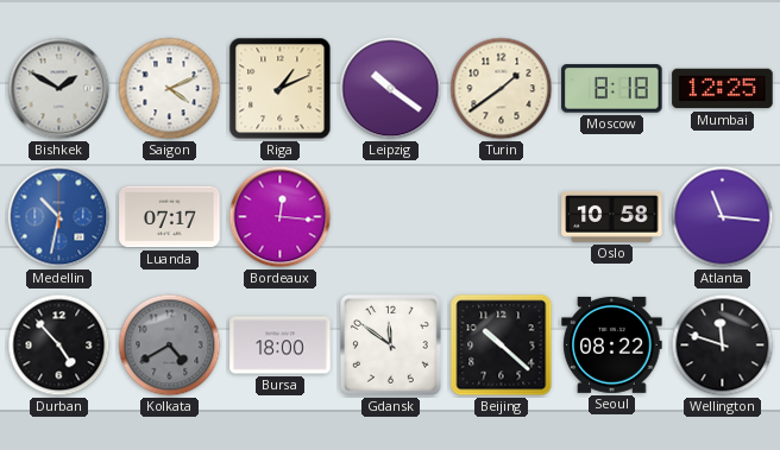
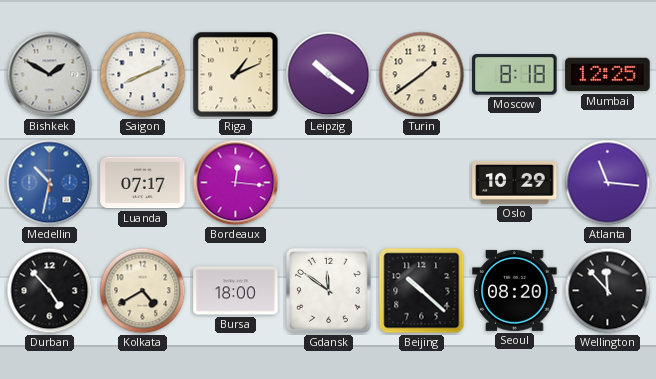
Saigon: 4:11 -> 8:11
Oslo: 10:58 -> 10:29
Kolkata dial: grey -> cream
Seoul: 08:22 -> 08:20
Wellington: 11:48 -> 11:53
